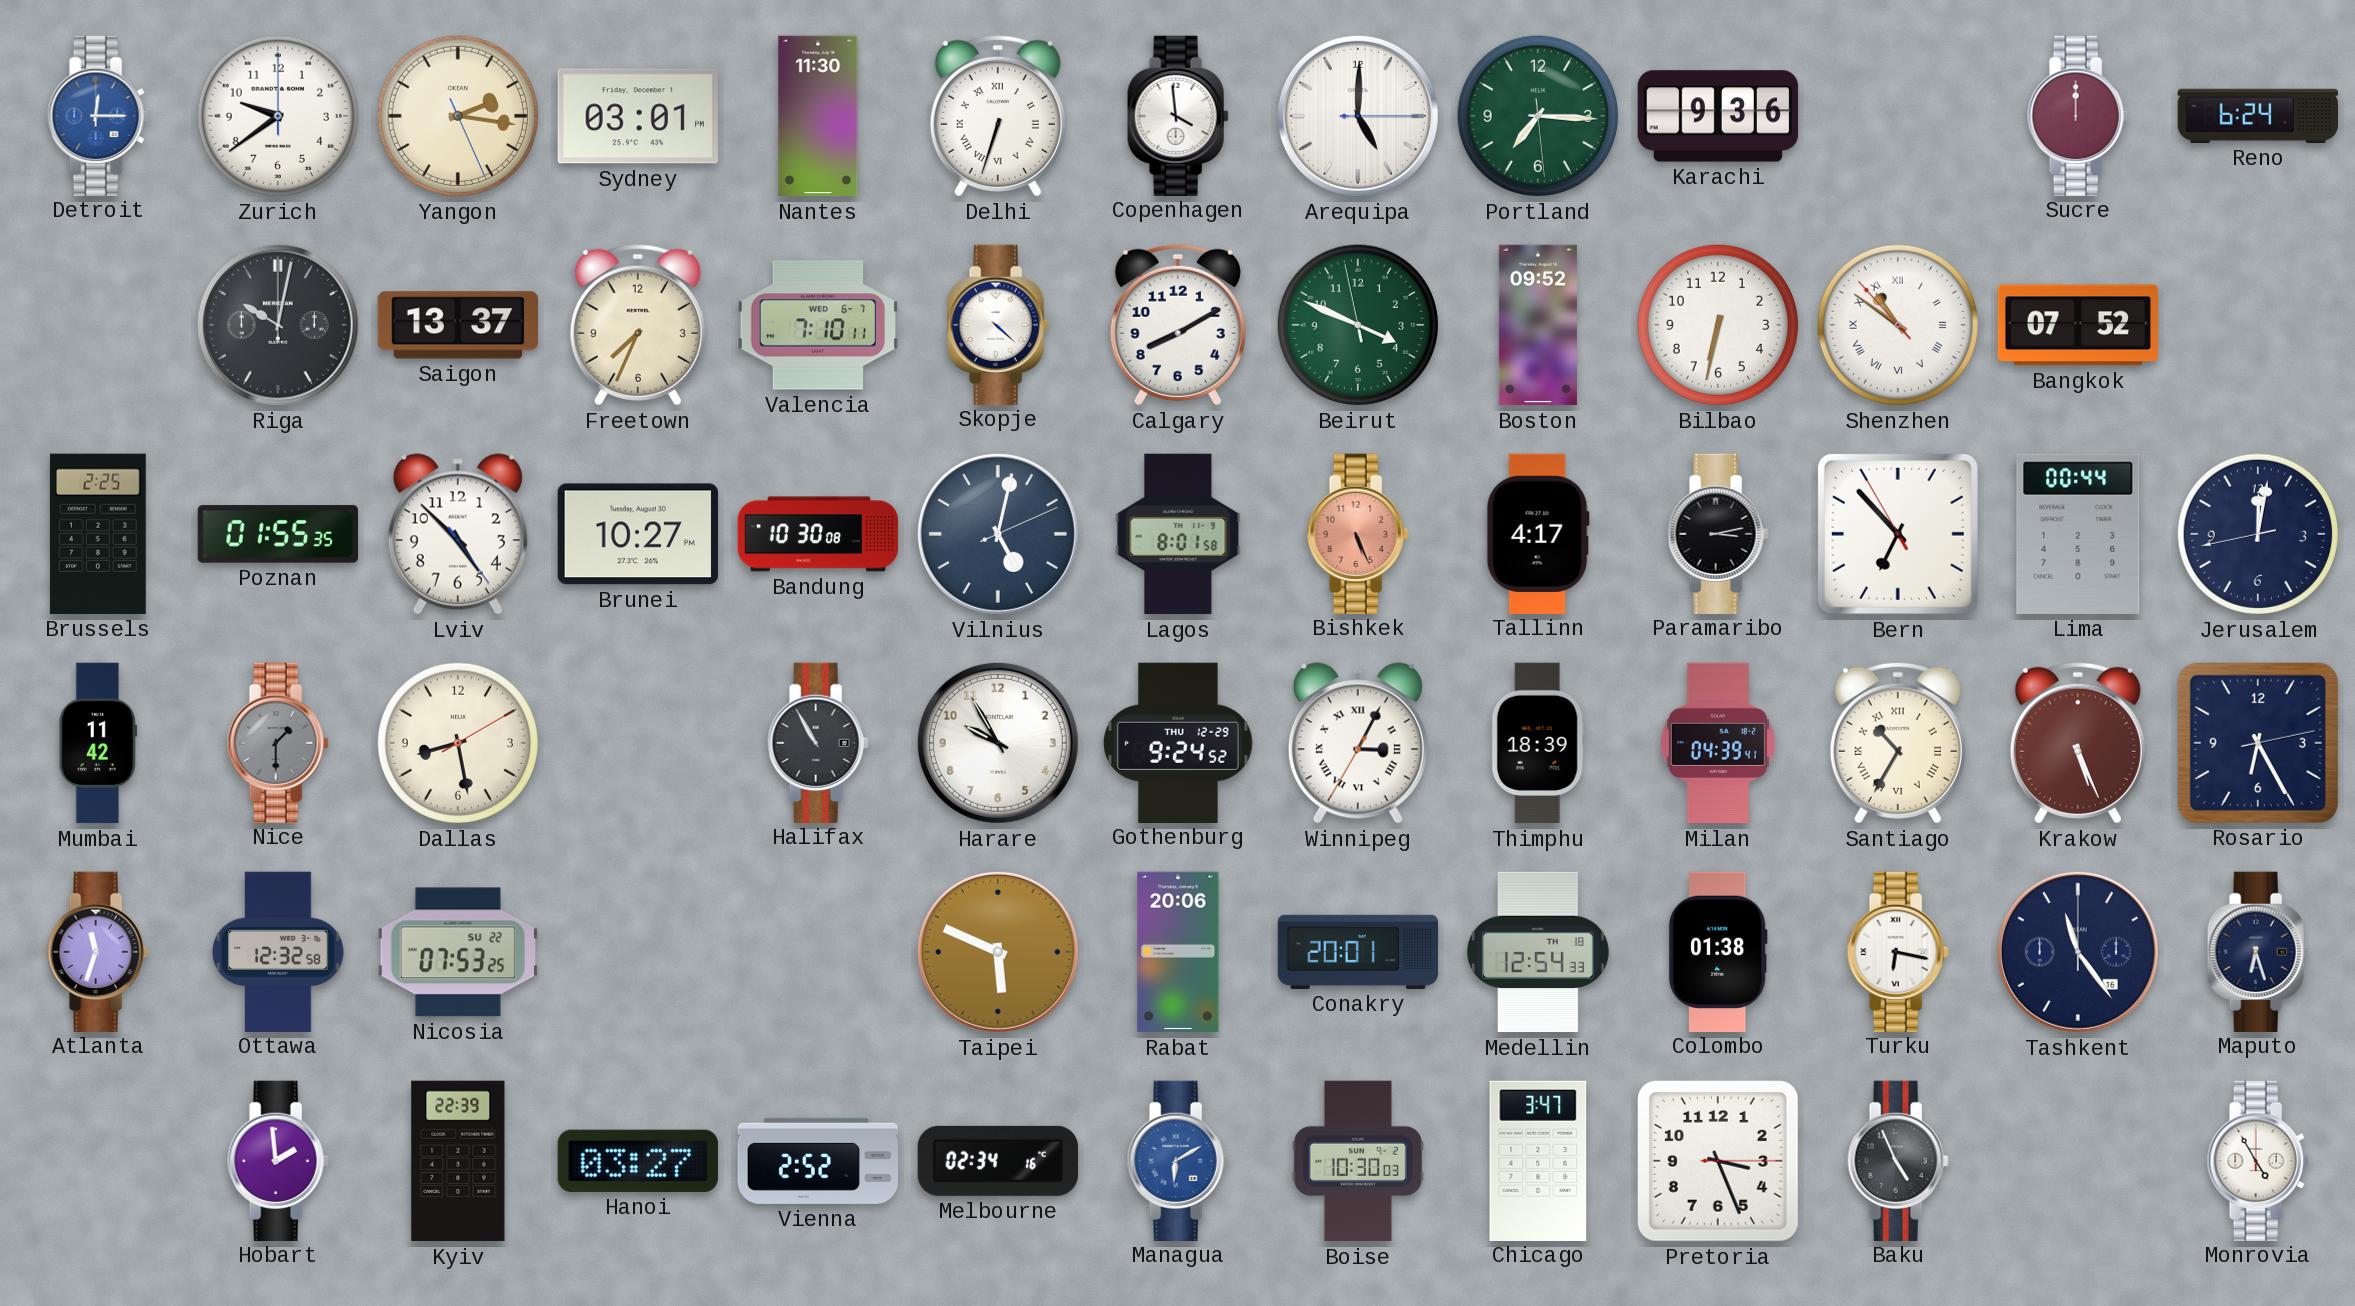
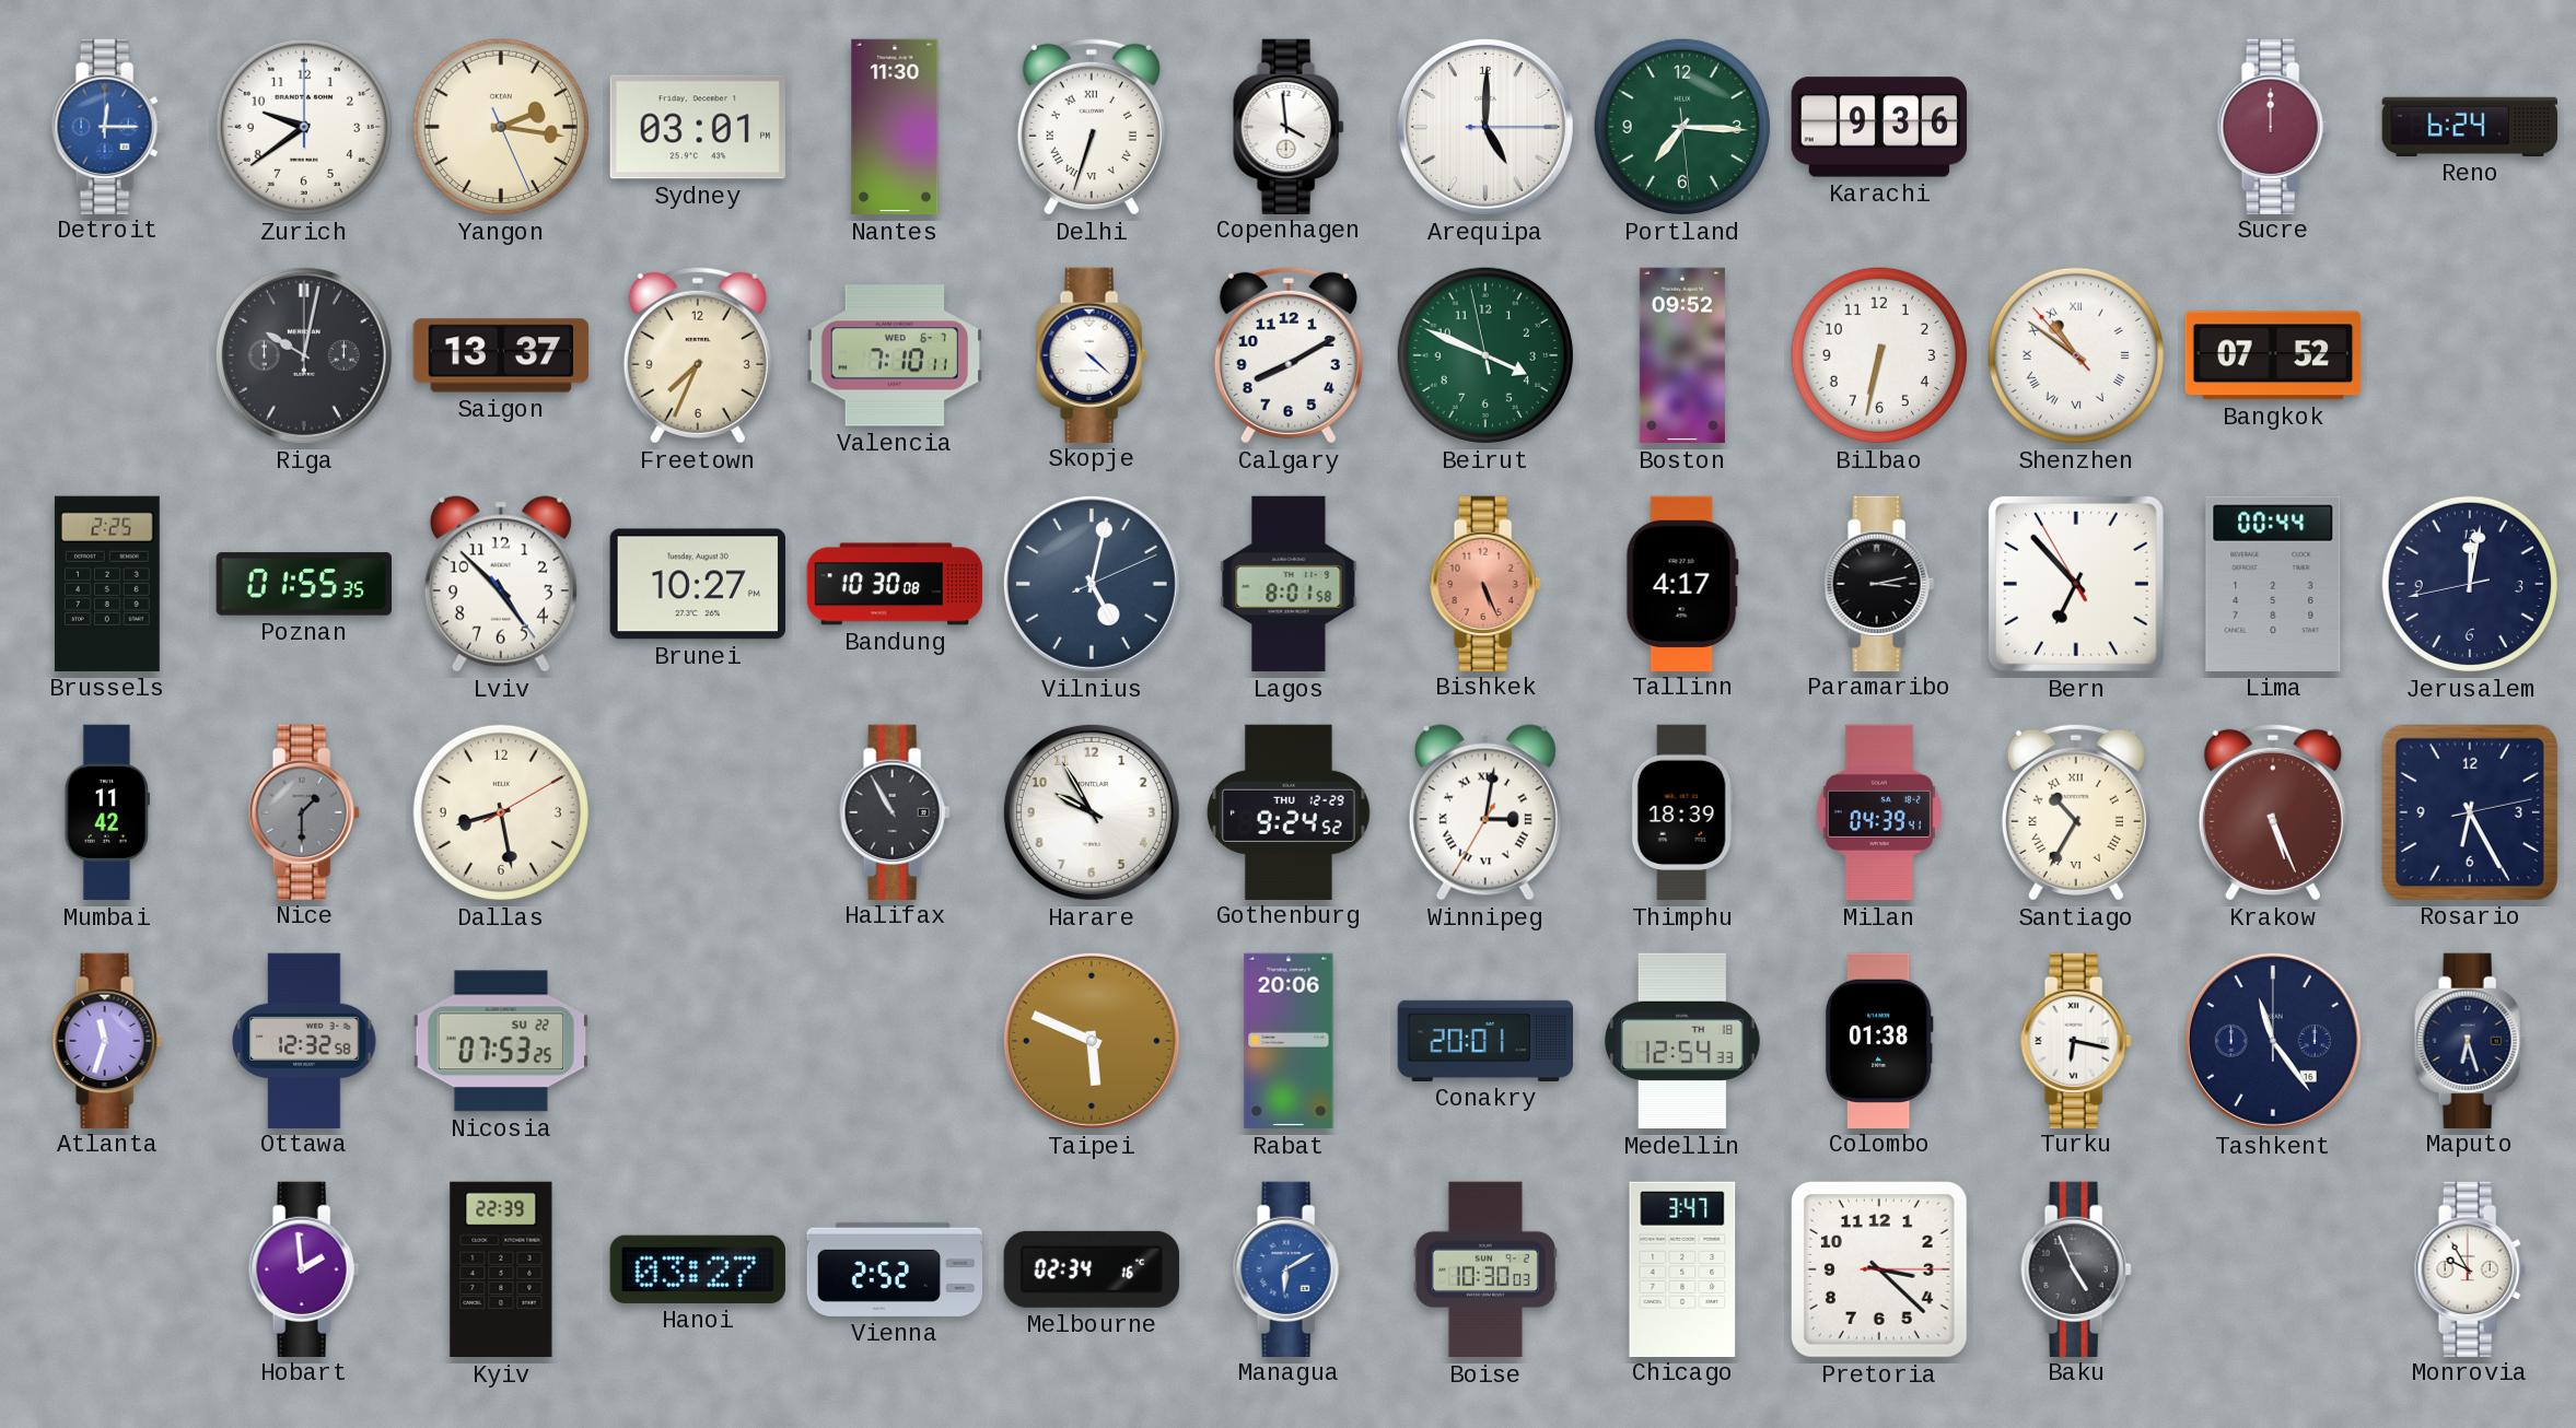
Winnipeg: 3:04 -> 3:01
Pretoria: 3:26 -> 3:22
Monrovia: 4:55 -> 9:55
